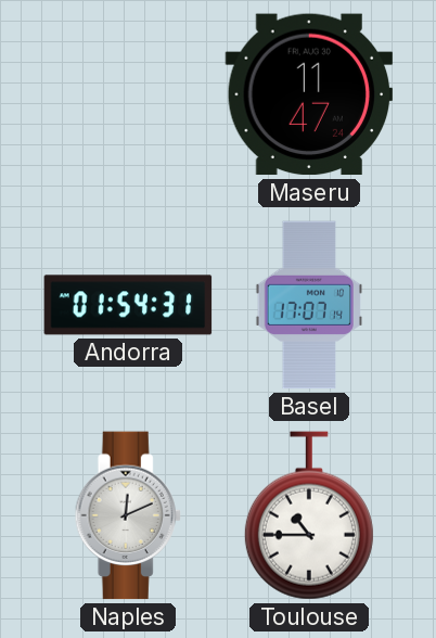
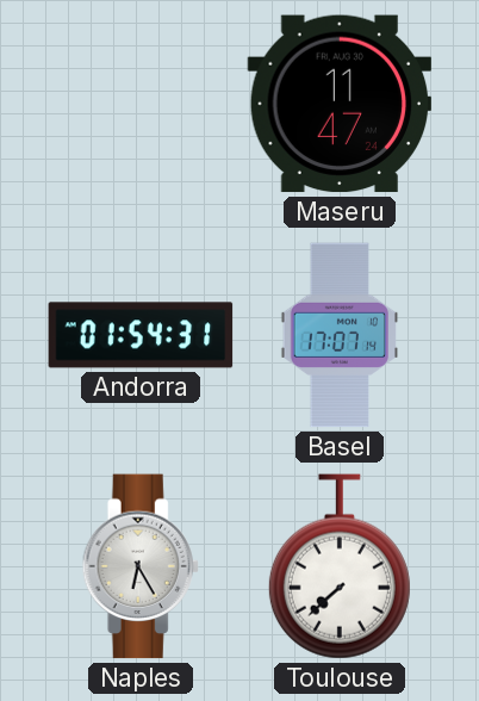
Naples: 12:11 -> 6:25
Toulouse: 10:45 -> 7:38
